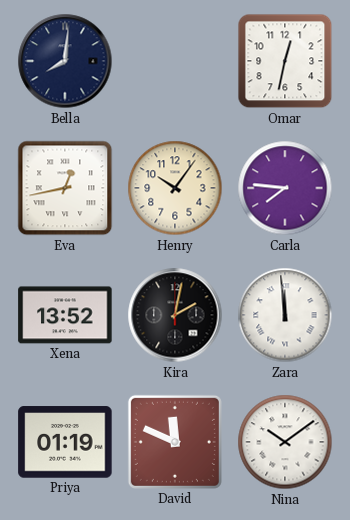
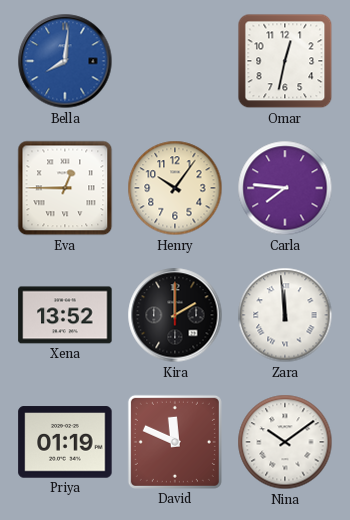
Bella dial: navy -> blue
Eva: 12:43 -> 12:45
Kira: 2:02 -> 2:00
